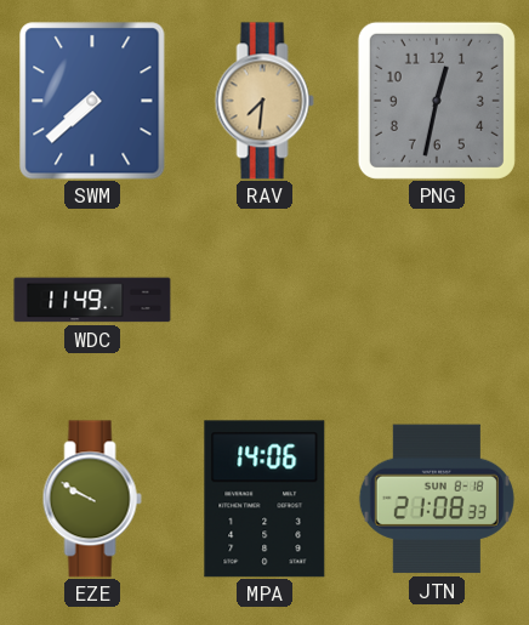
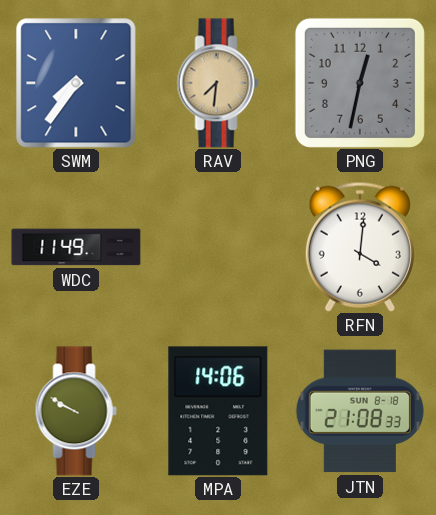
SWM: 7:38 -> 7:36
RFN: none -> 4:01
